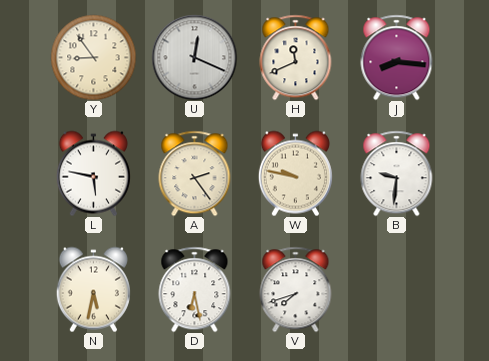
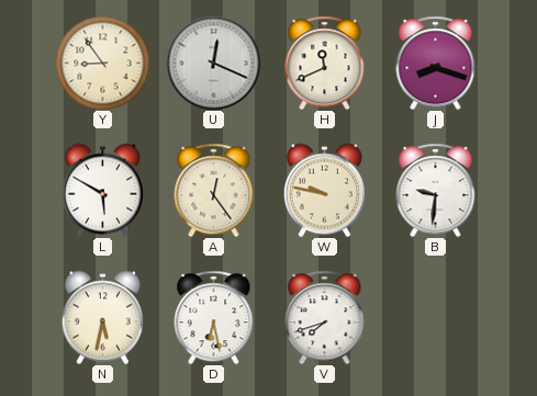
J: 8:16 -> 8:18
L: 5:47 -> 5:50
A: 2:24 -> 12:24
